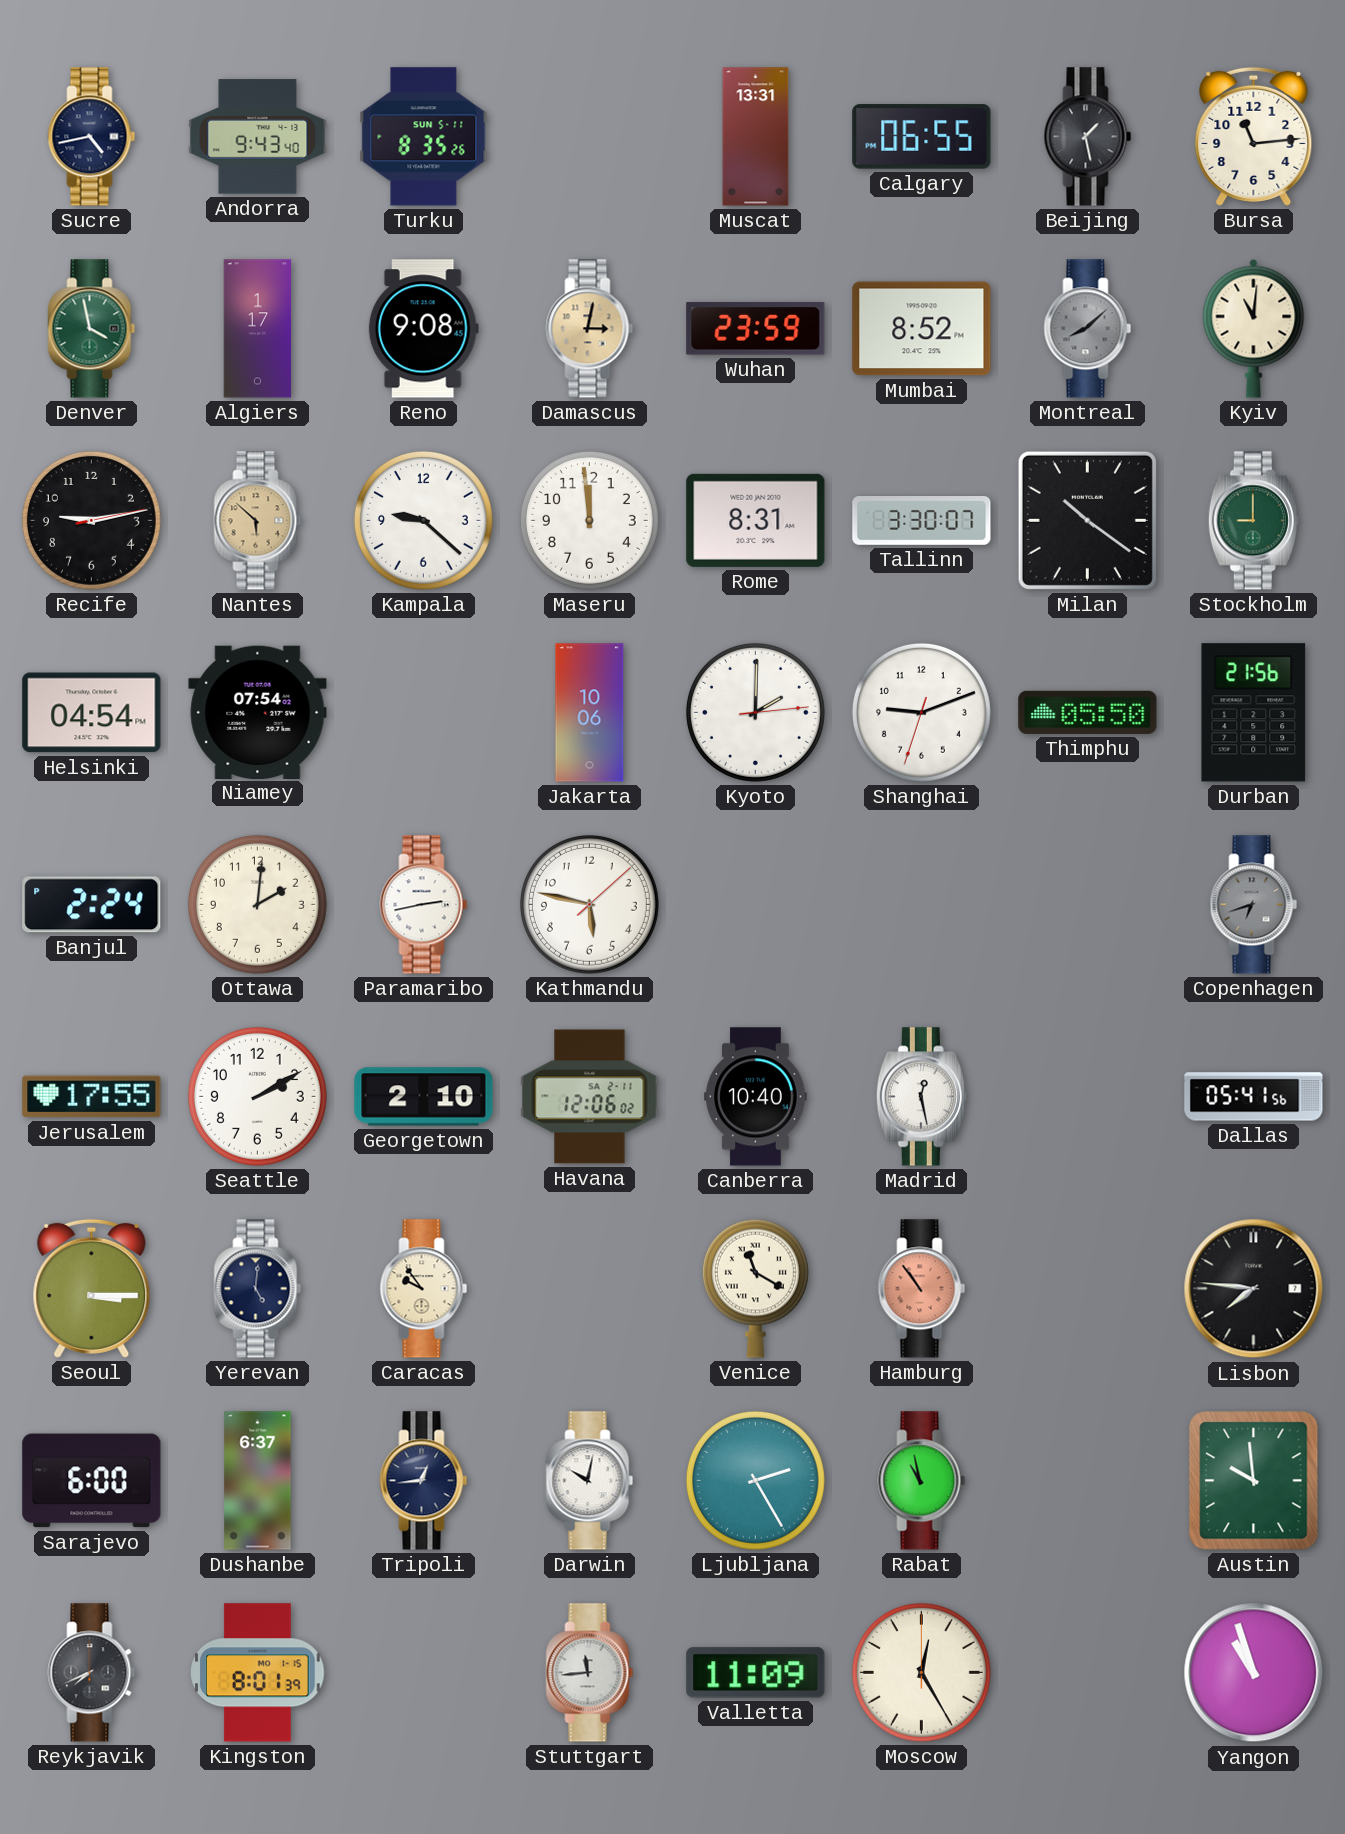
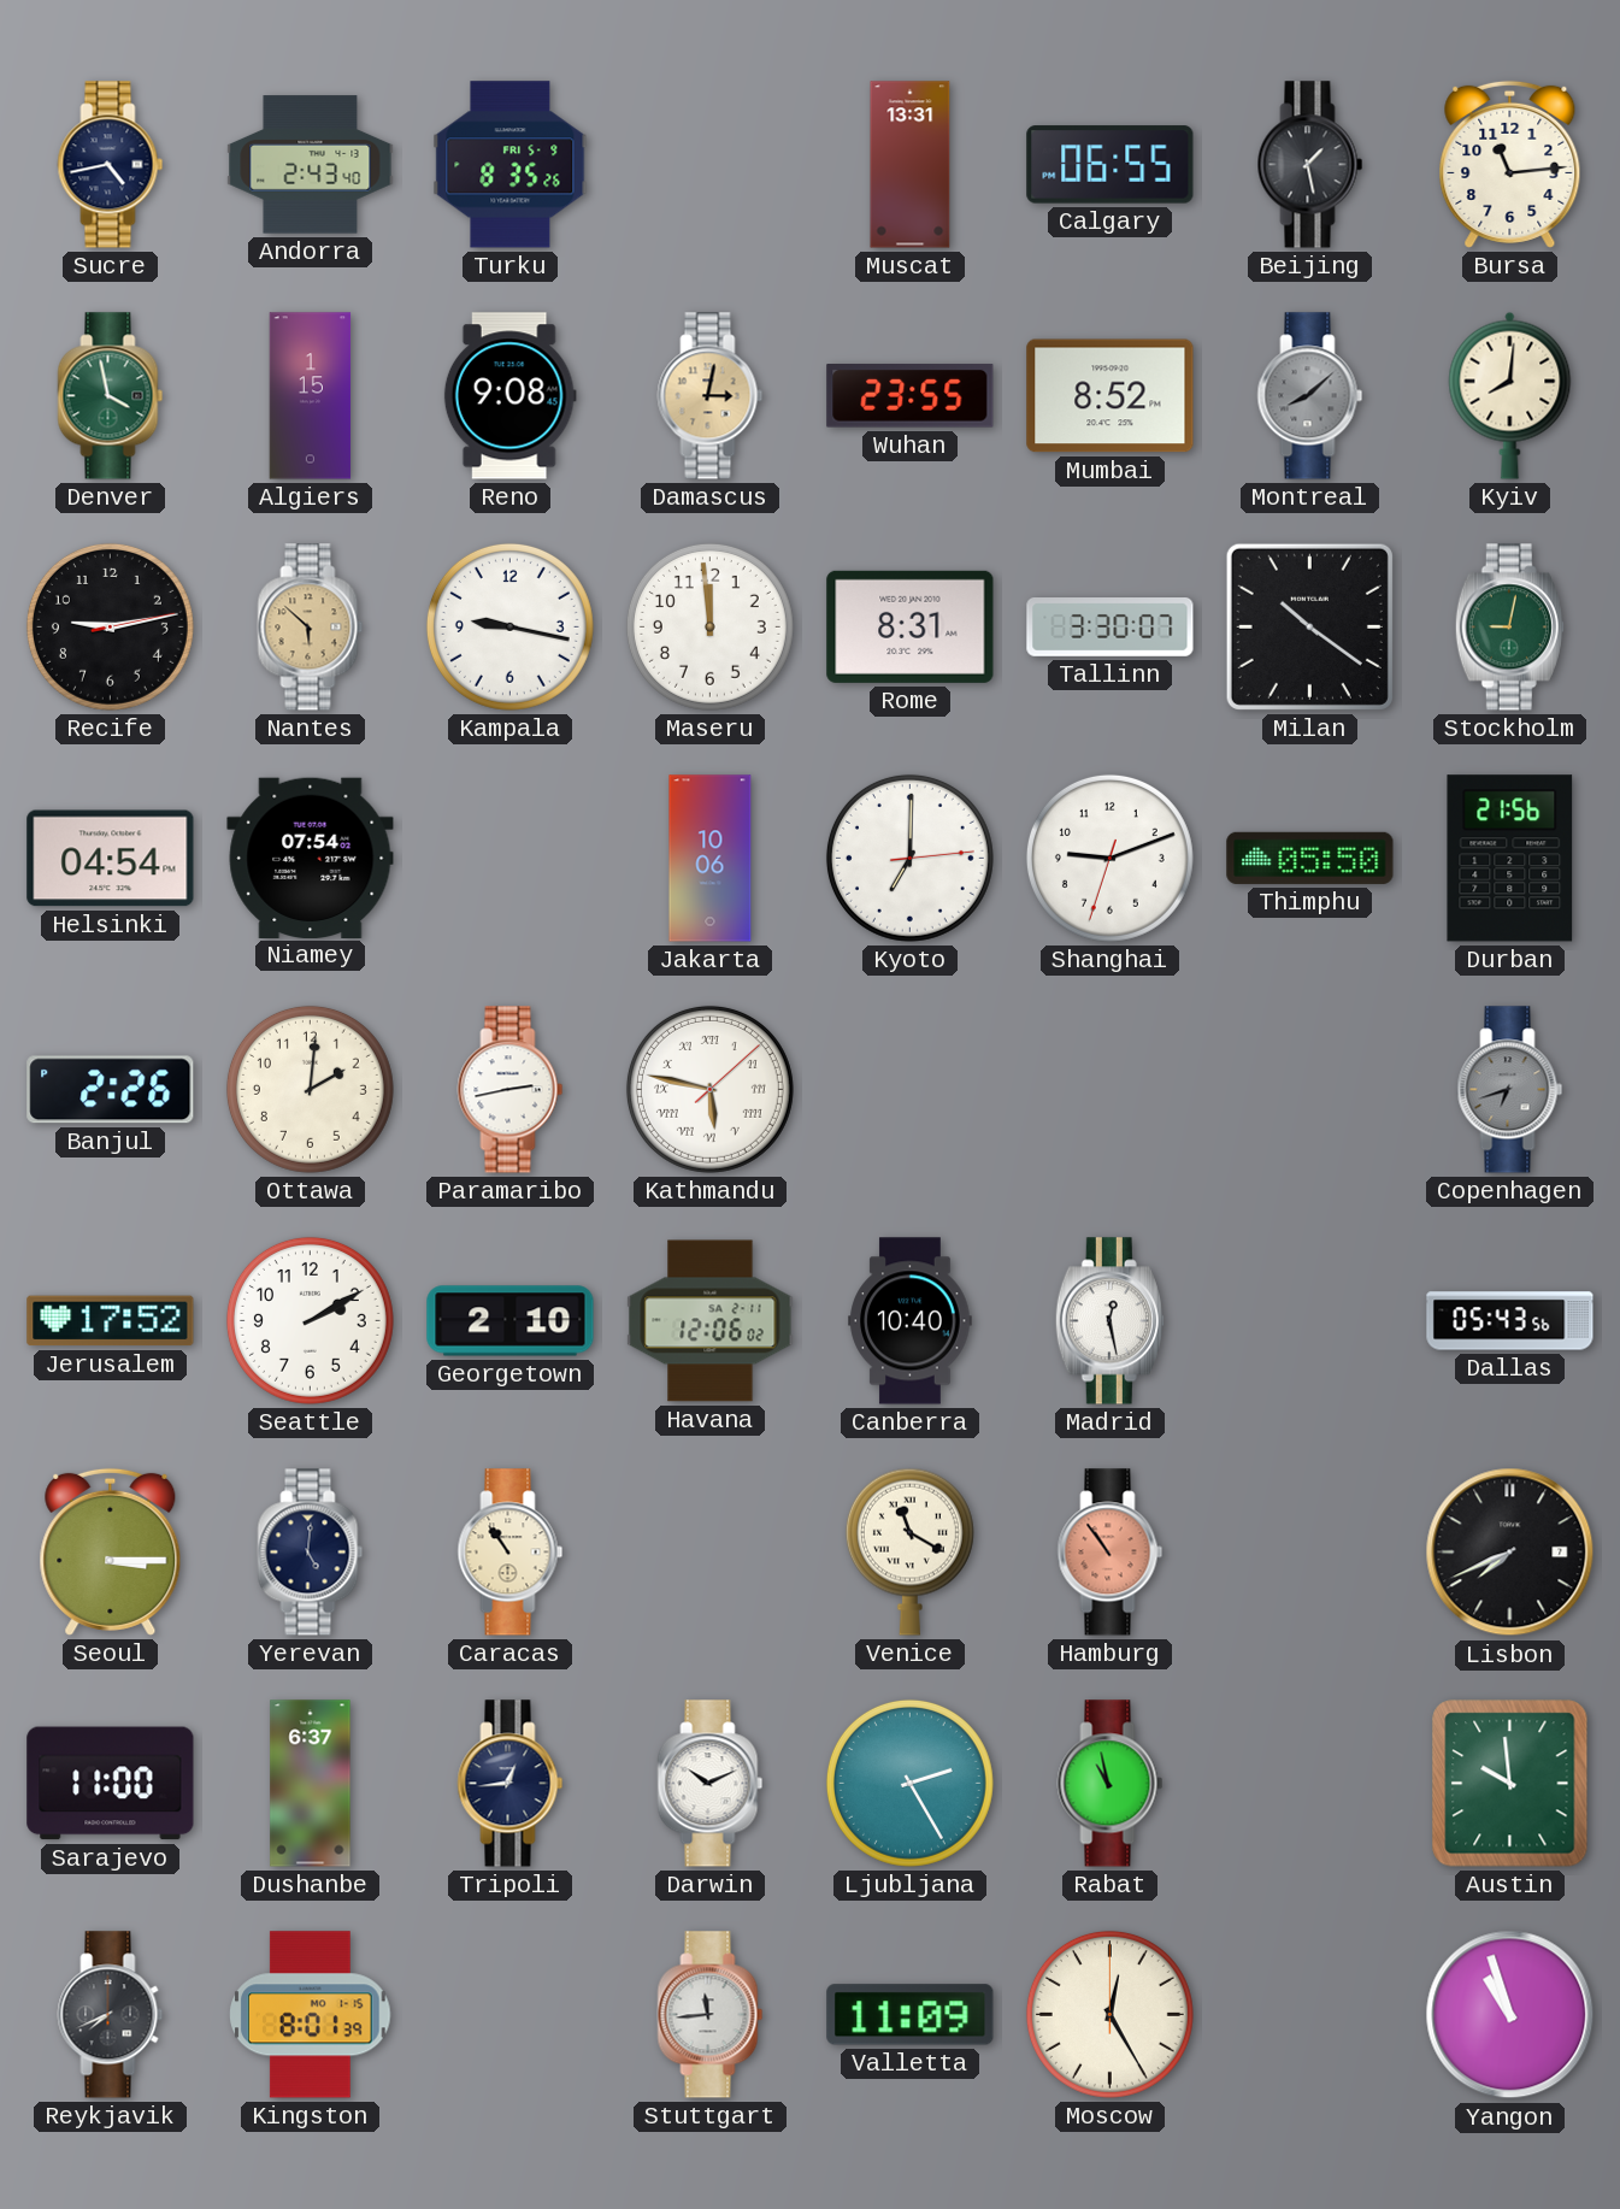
Andorra: 9:43 -> 2:43
Turku date: SUN 5-11 -> FRI 5-9
Algiers: 1:17 -> 1:15
Wuhan: 23:59 -> 23:55
Kyiv: 11:01 -> 8:01
Kampala: 9:22 -> 9:17
Stockholm: 9:00 -> 9:02
Kyoto: 2:00 -> 7:00
Banjul: 2:24 -> 2:26
Kathmandu numerals: Arabic -> Roman
Jerusalem: 17:55 -> 17:52
Dallas: 05:41 -> 05:43
Caracas: 9:54 -> 10:54
Lisbon: 7:46 -> 7:41
Sarajevo: 6:00 -> 11:00
Darwin: 10:02 -> 10:11
